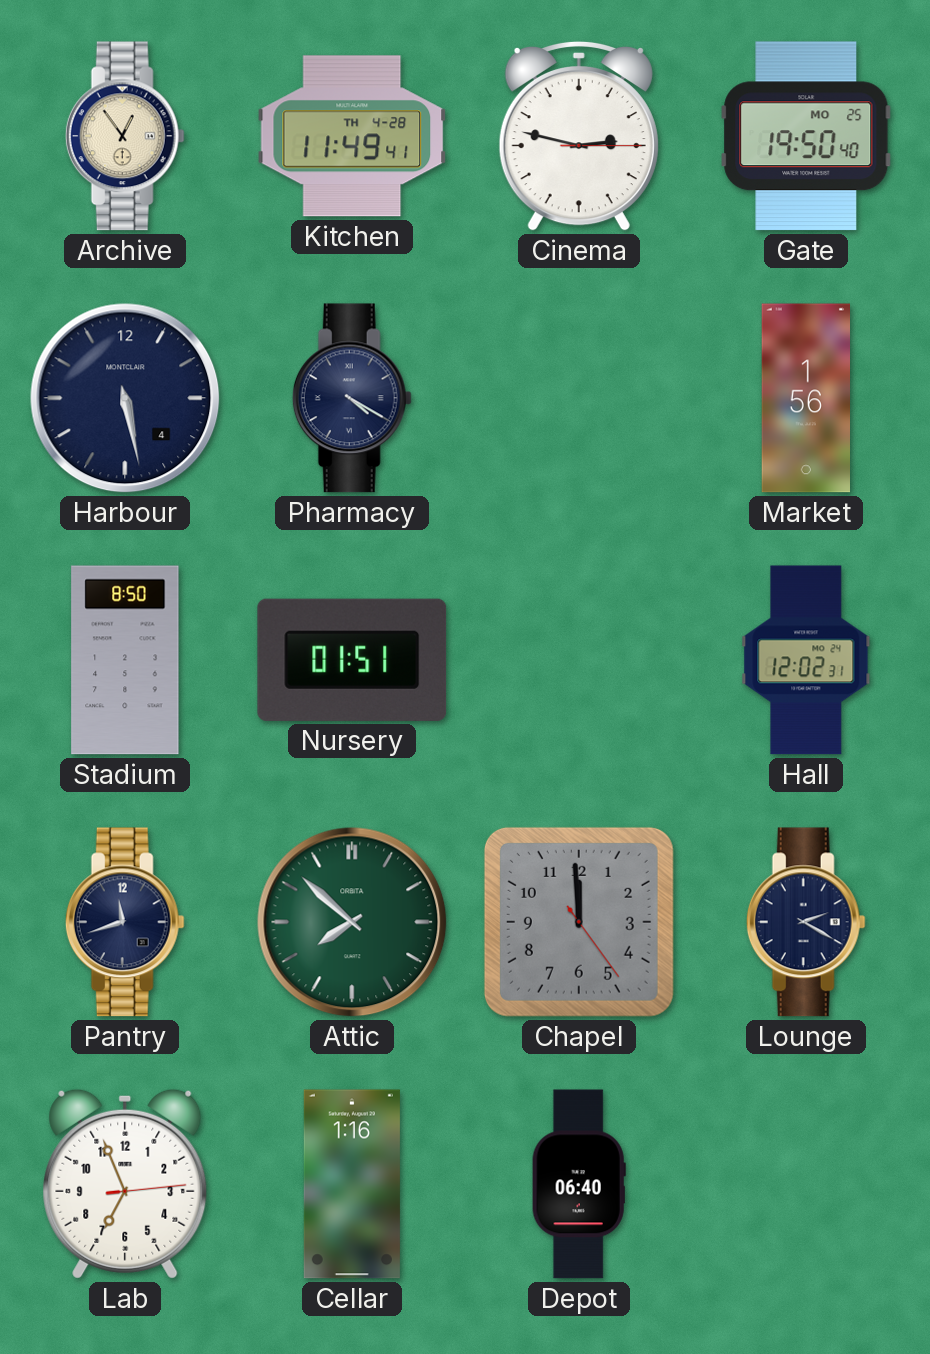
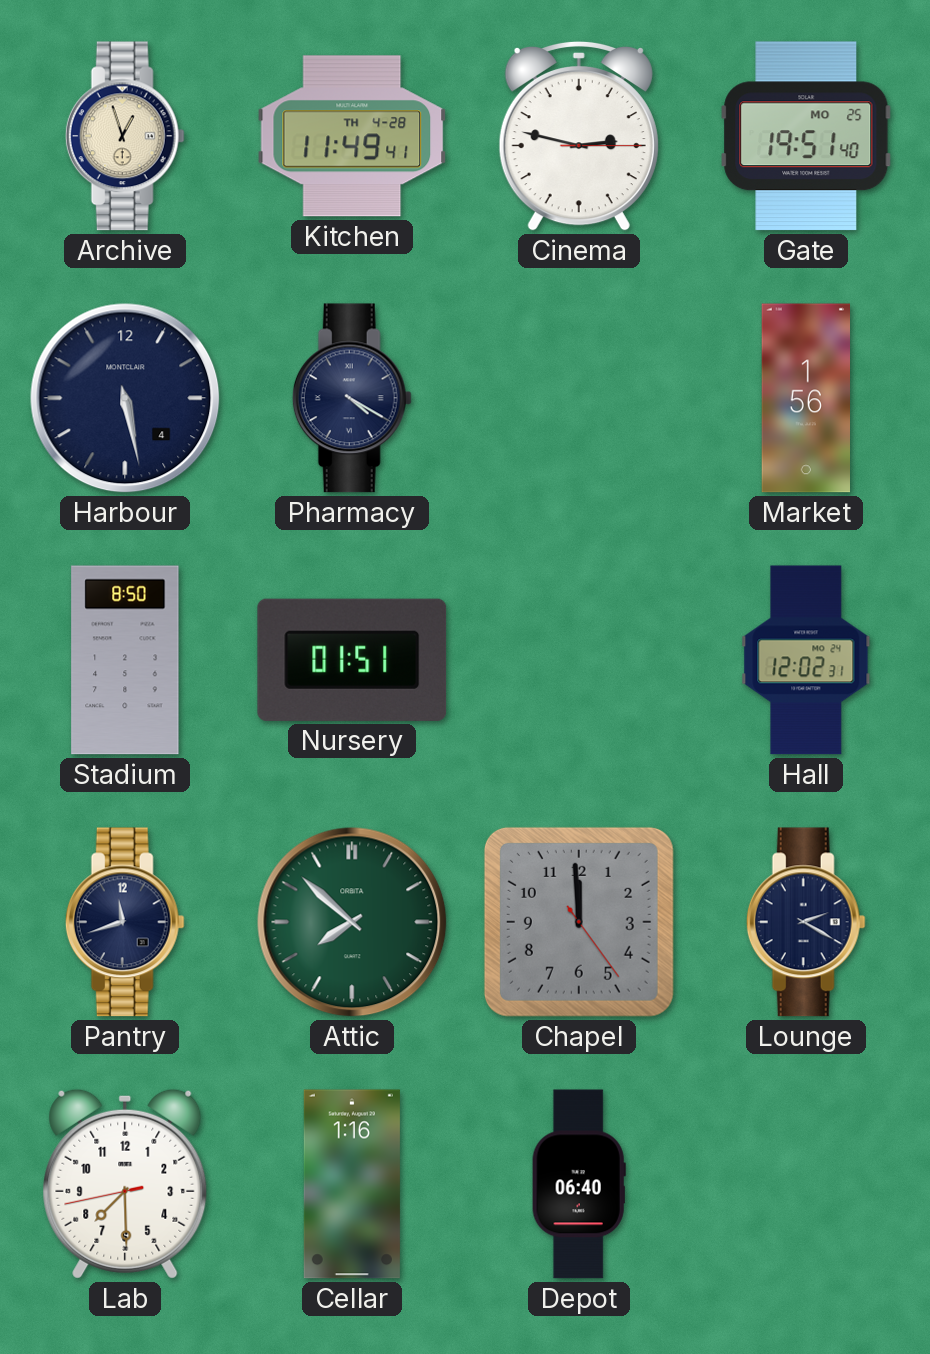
Archive: 12:54 -> 12:57
Gate: 19:50 -> 19:51
Lab: 6:56 -> 7:29
